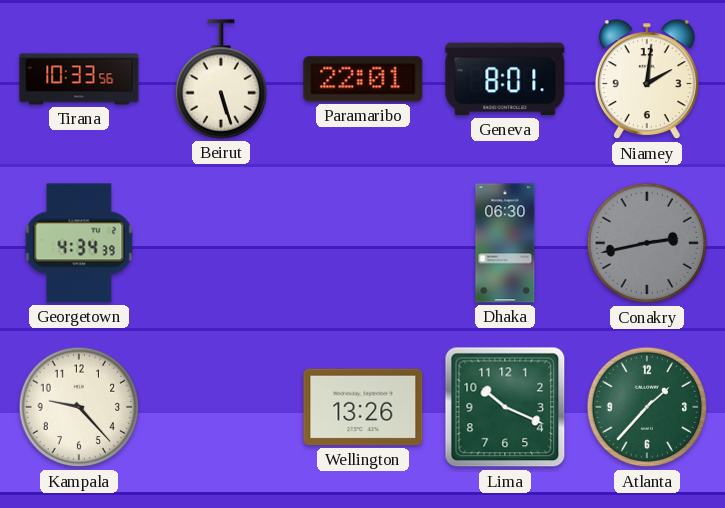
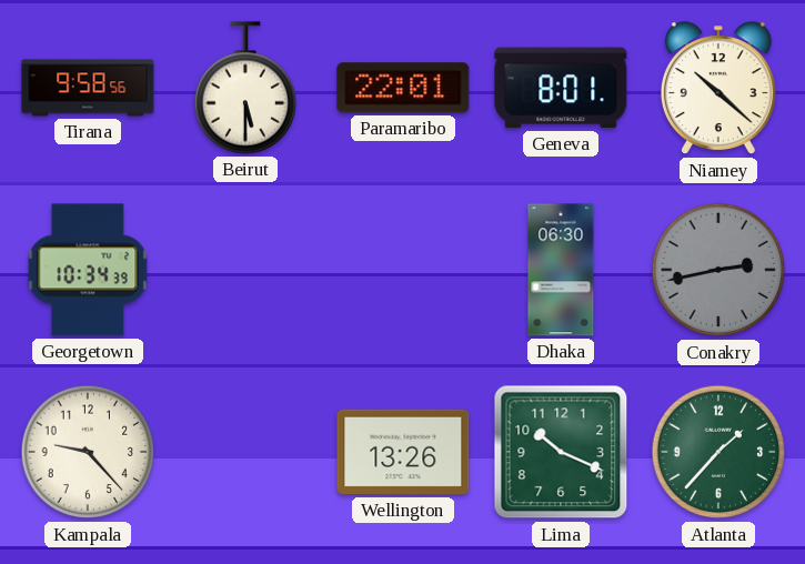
Tirana: 10:33 -> 9:58
Beirut: 5:27 -> 5:30
Niamey: 2:01 -> 10:22
Georgetown: 4:34 -> 10:34
